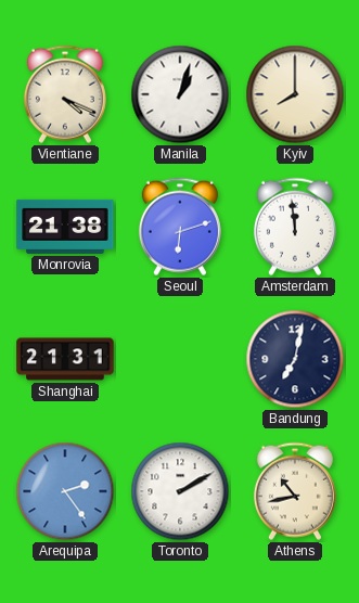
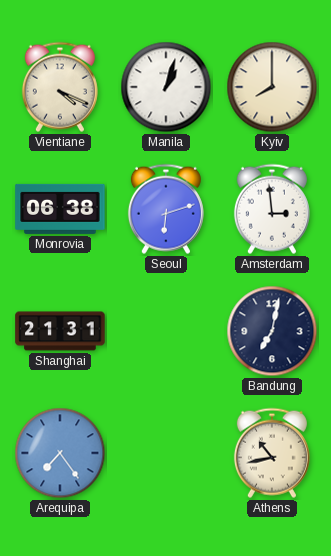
Monrovia: 21:38 -> 06:38
Amsterdam: 11:59 -> 2:59
Arequipa: 2:24 -> 7:24
Toronto: 2:10 -> none
